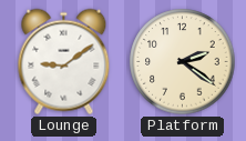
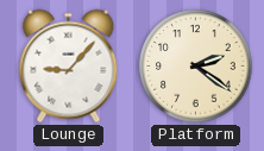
Lounge: 9:09 -> 9:07
